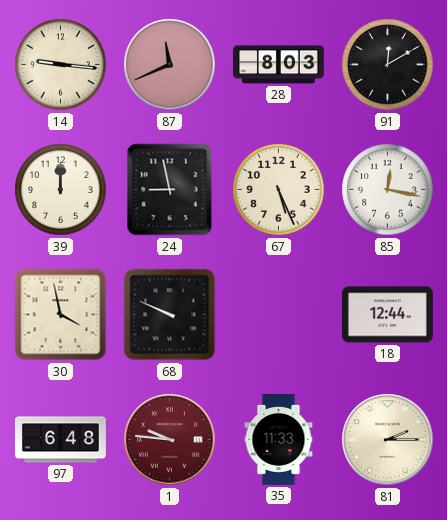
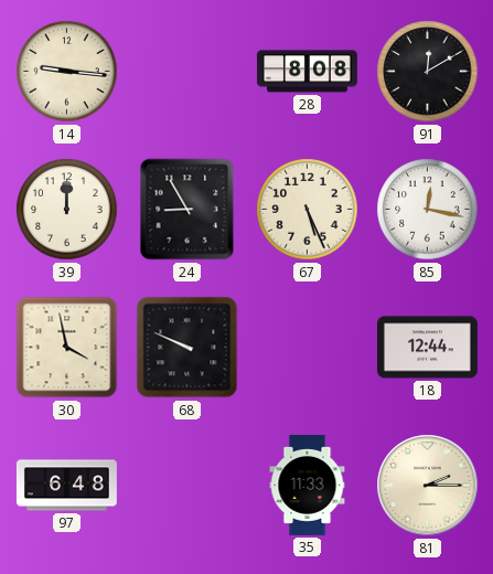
87: 11:41 -> none
28: 8:03 -> 8:08
24: 8:58 -> 8:55
1: 9:46 -> none
